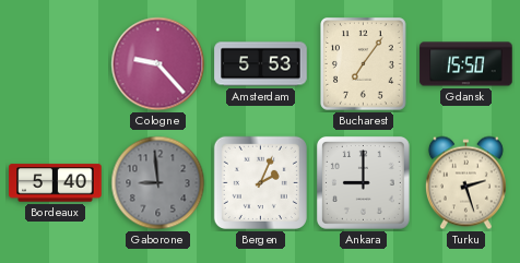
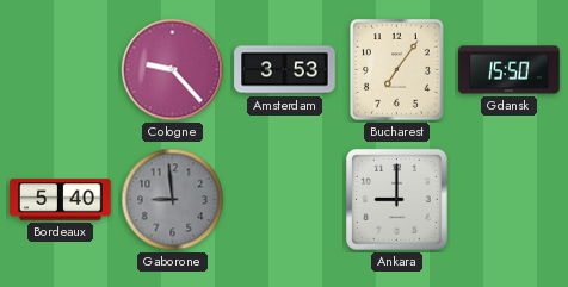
Amsterdam: 5:53 -> 3:53
Bergen: 2:04 -> none
Turku: 2:27 -> none
